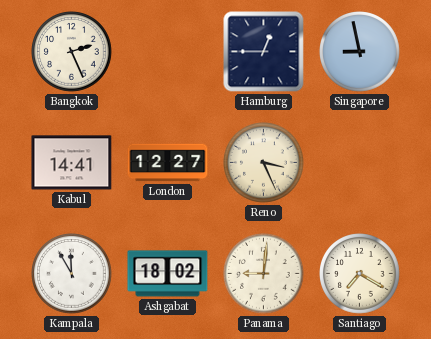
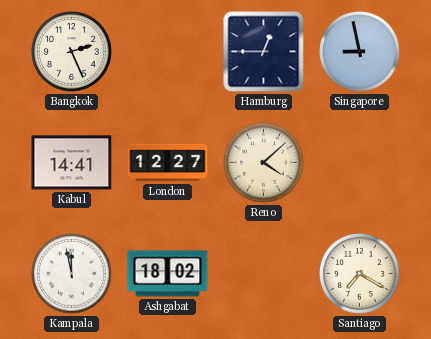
Reno: 3:26 -> 4:08
Kampala: 11:55 -> 11:58
Panama: 9:01 -> none
